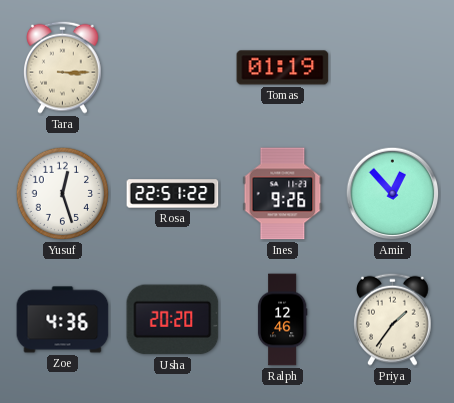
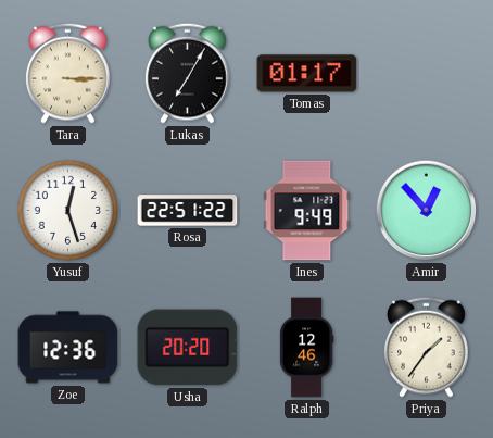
Lukas: none -> 7:05
Tomas: 01:19 -> 01:17
Ines: 9:26 -> 9:49
Zoe: 4:36 -> 12:36
